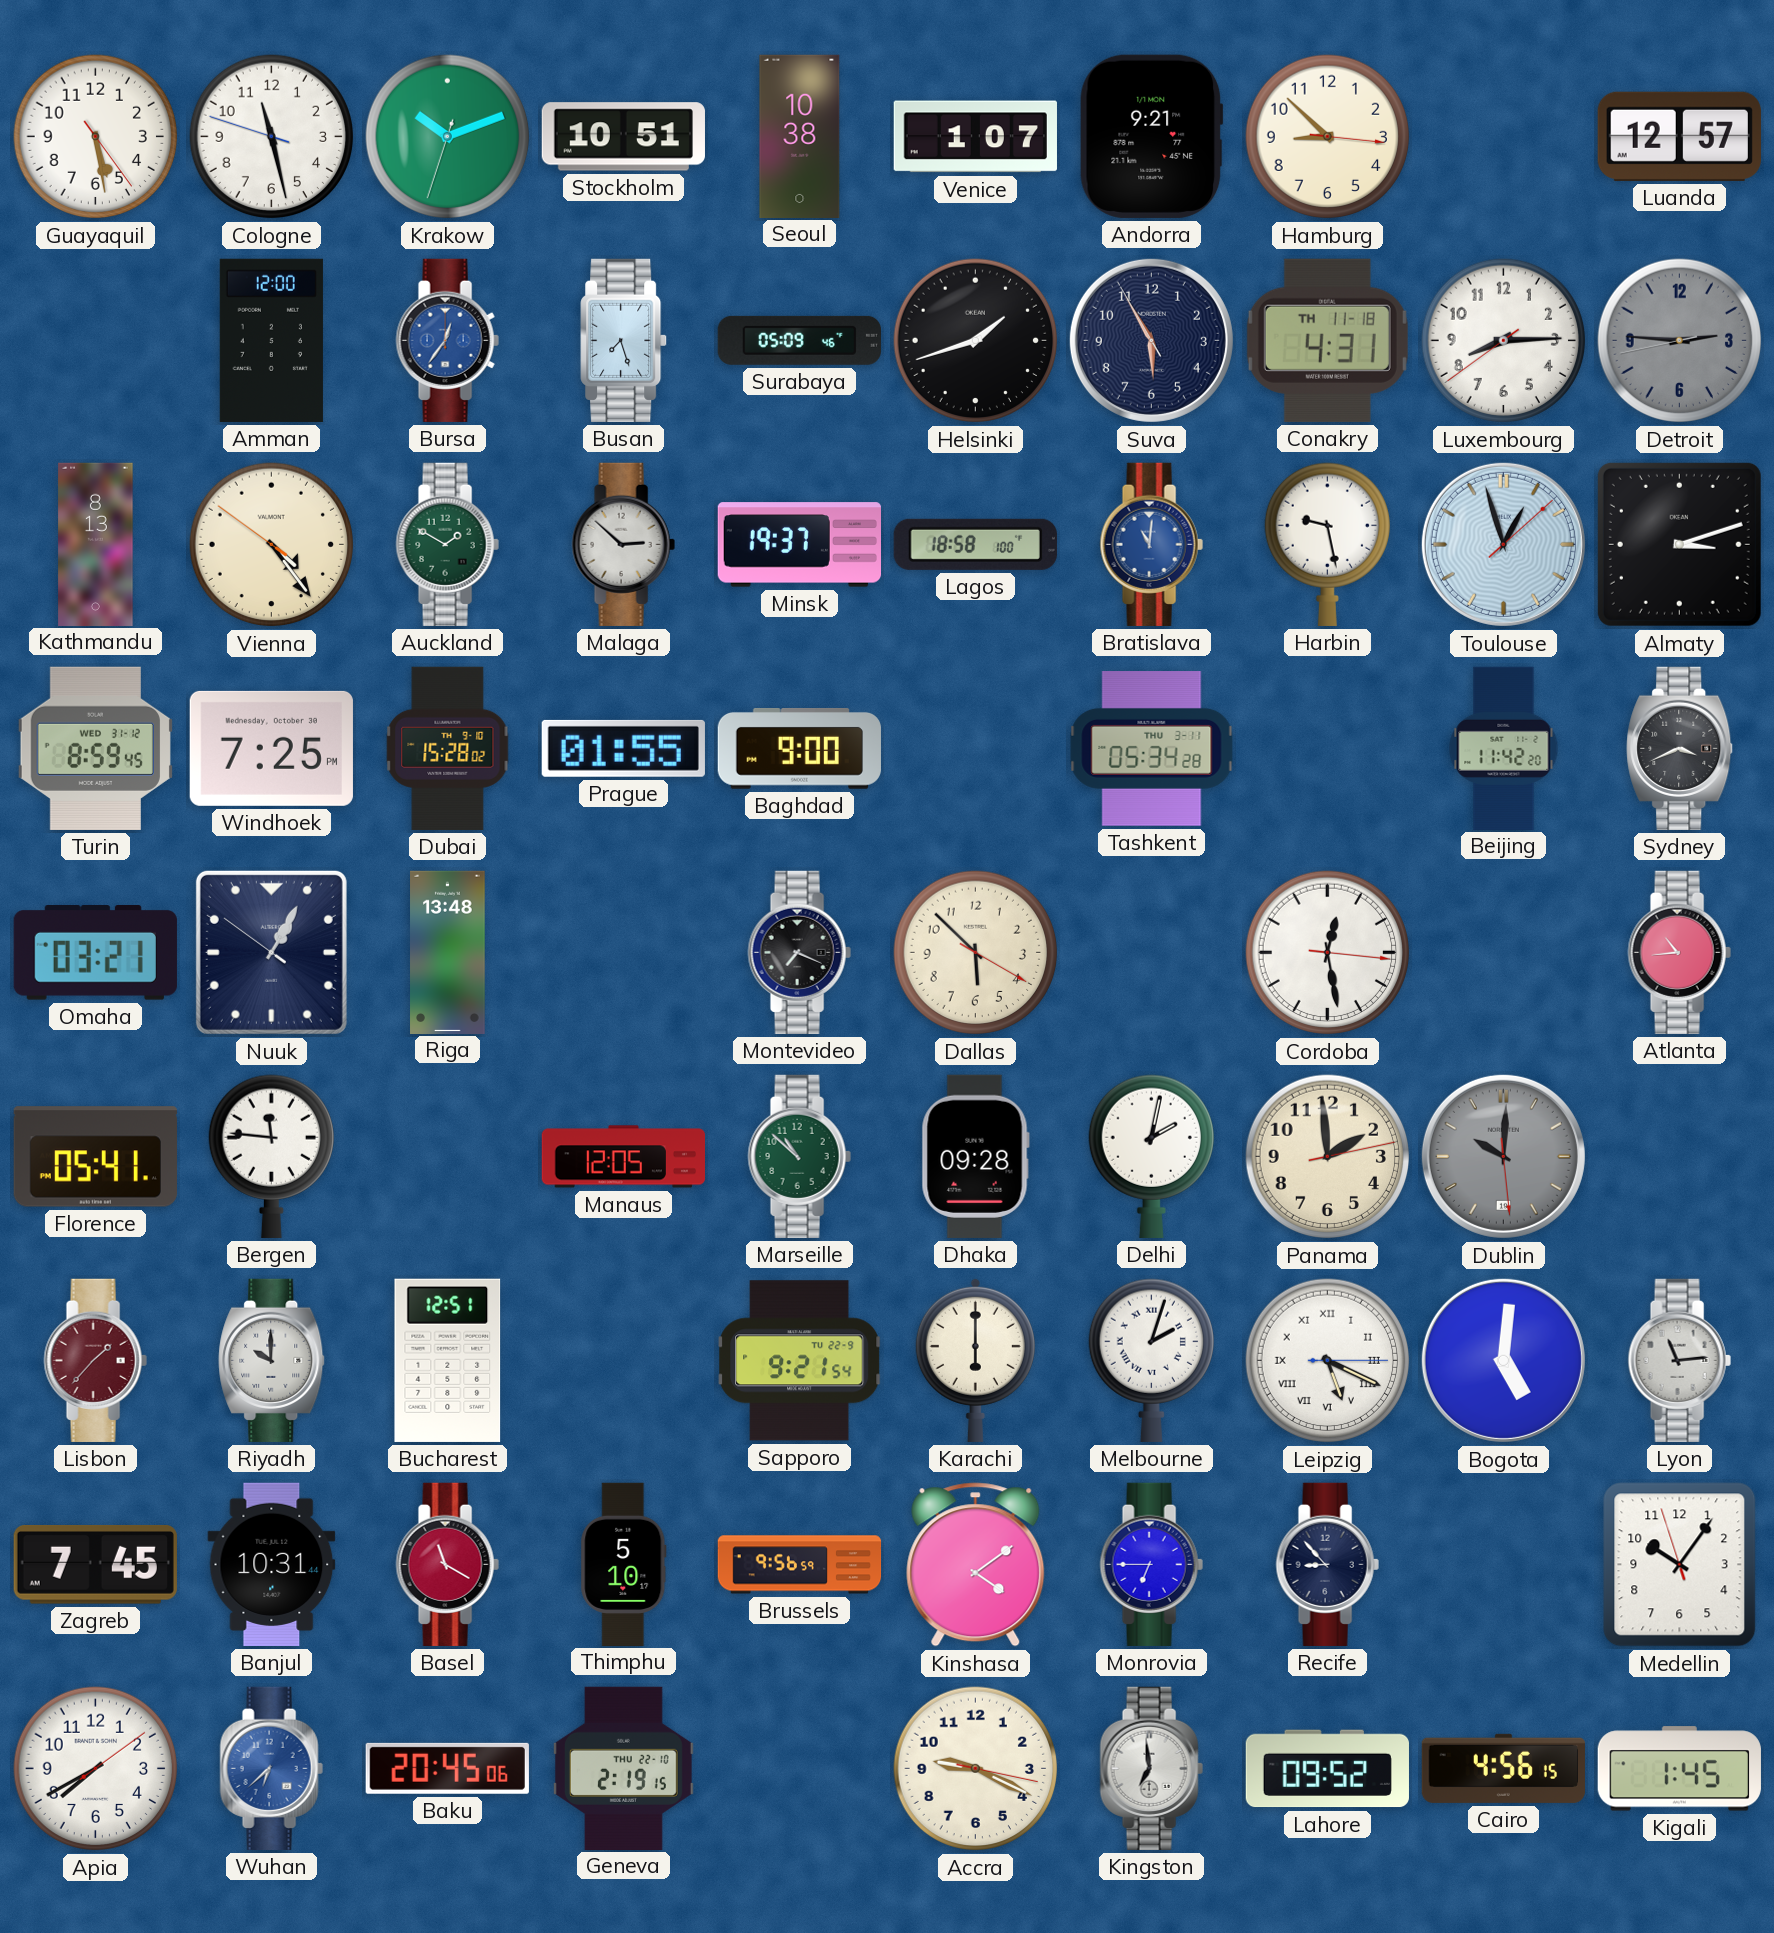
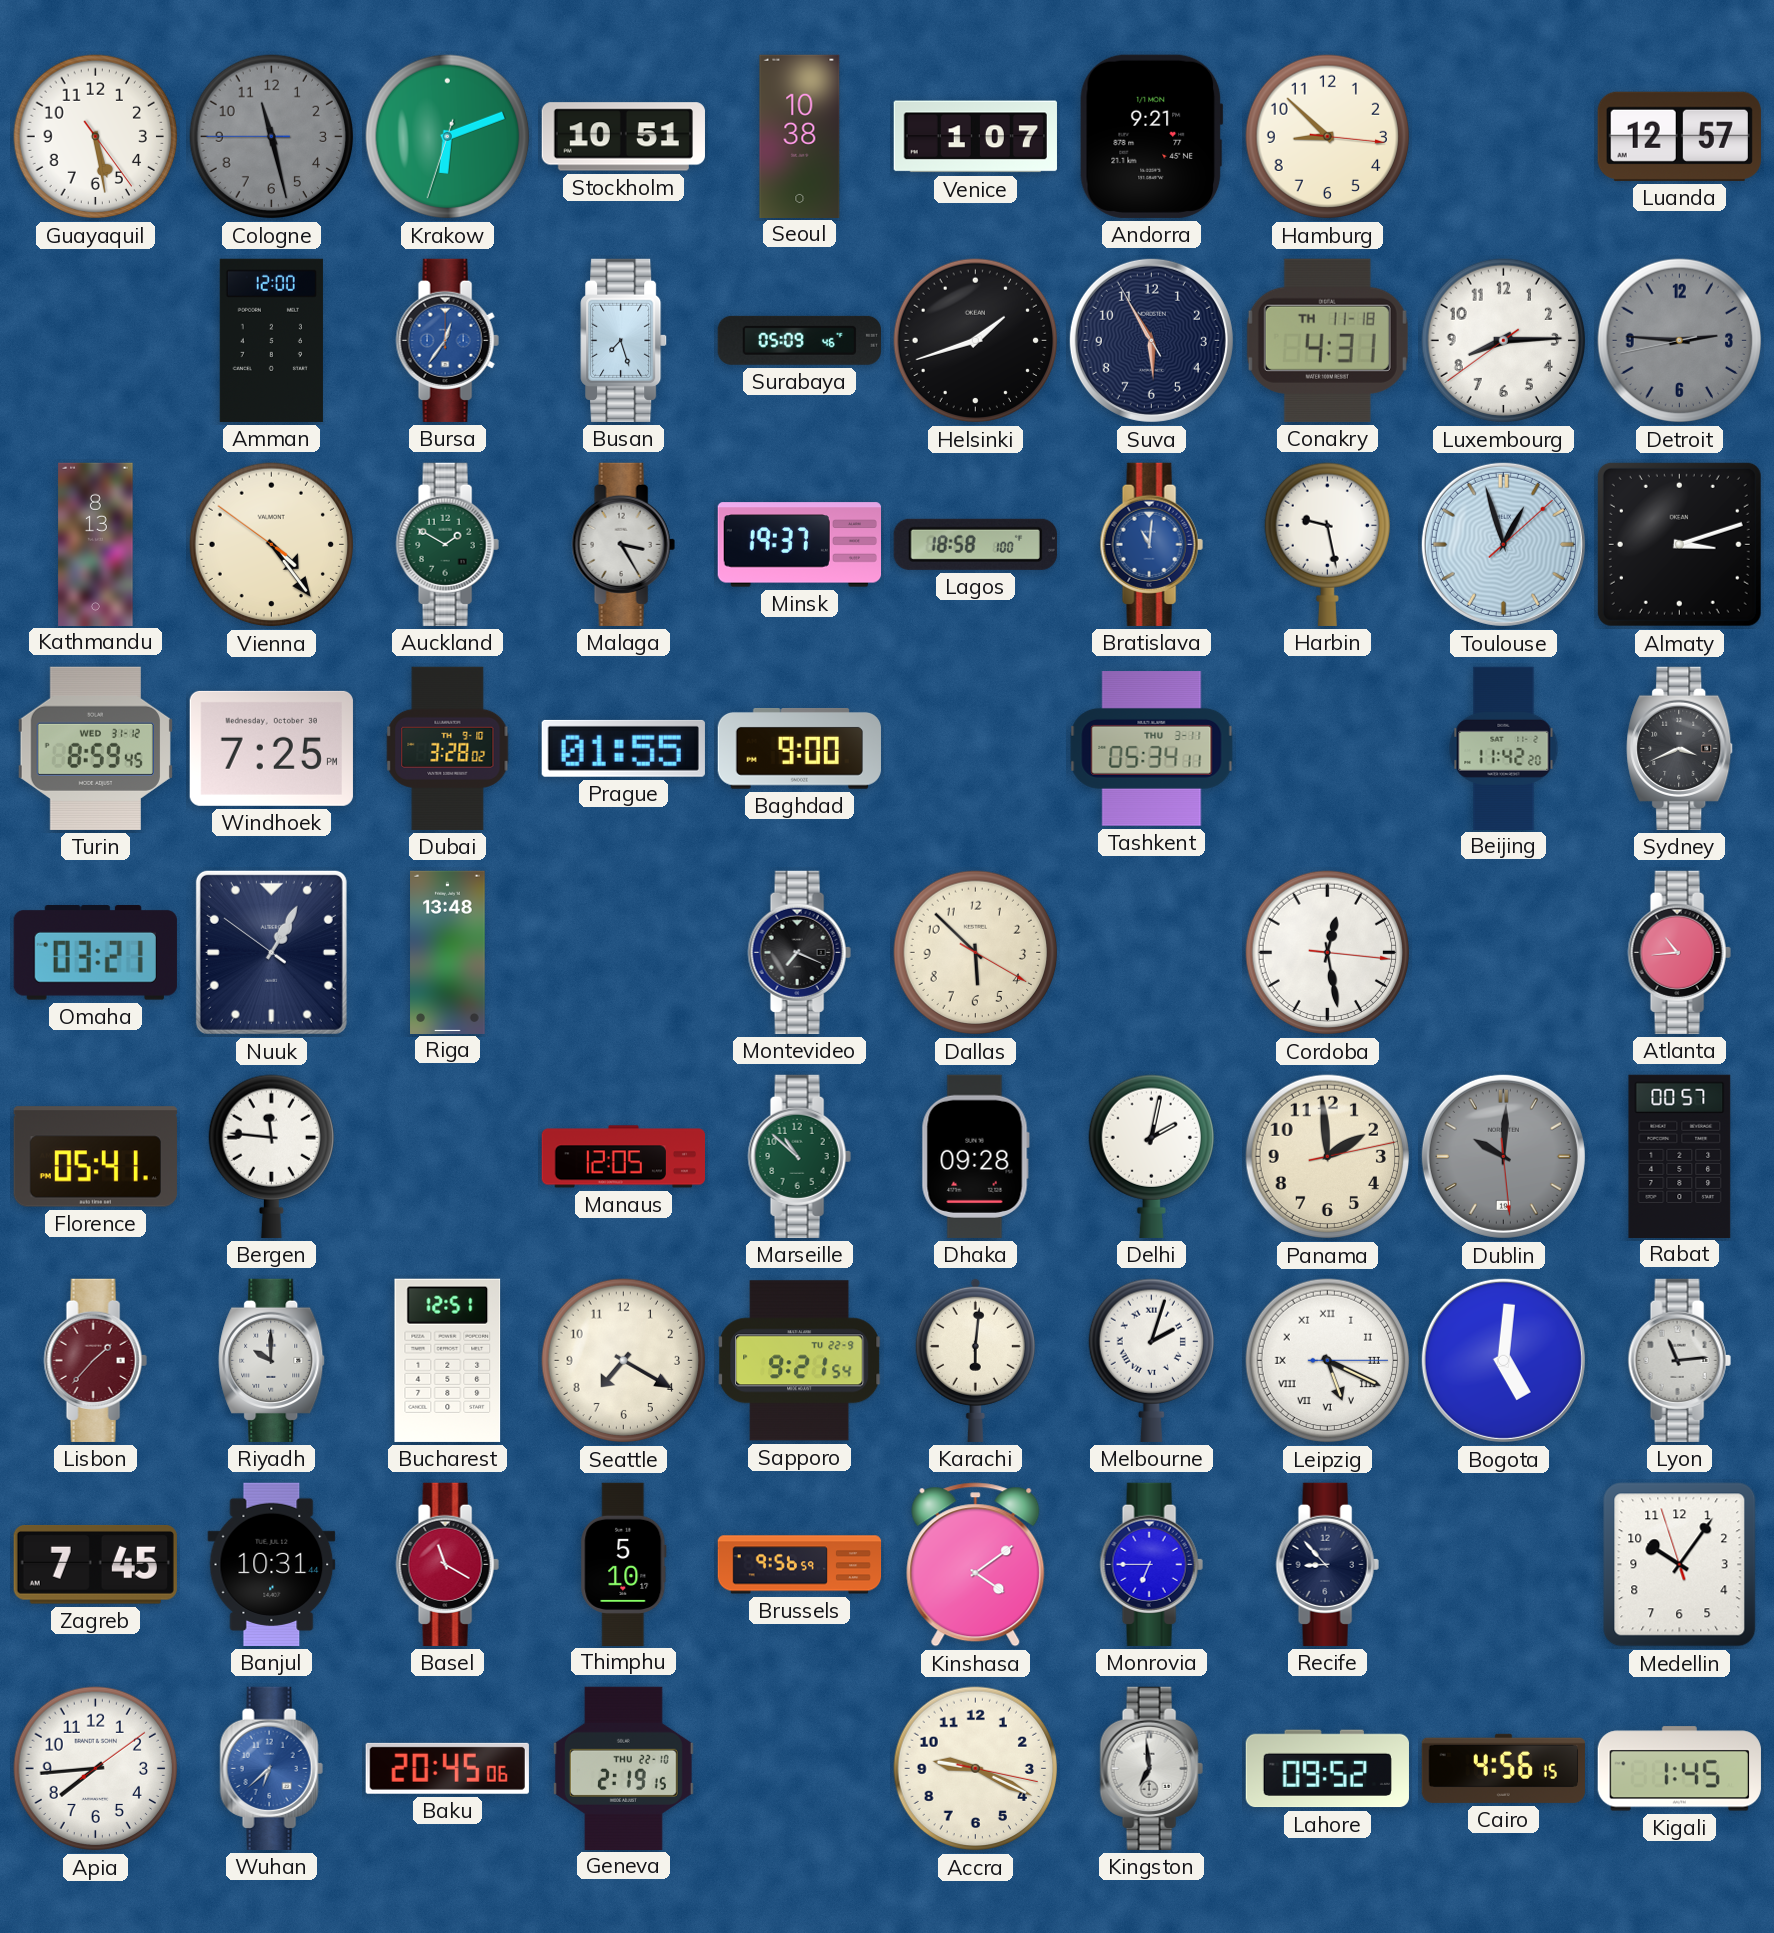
Cologne: 11:27:48 -> 11:27:45
Cologne dial: white -> grey
Krakow: 10:11 -> 6:11
Malaga: 2:52 -> 3:25
Dubai: 15:28 -> 3:28
Tashkent: 05:34:28 -> 05:34:11
Rabat: none -> 00:57
Seattle: none -> 7:20
Karachi: 6:00 -> 6:01
Apia: 7:40 -> 7:44
